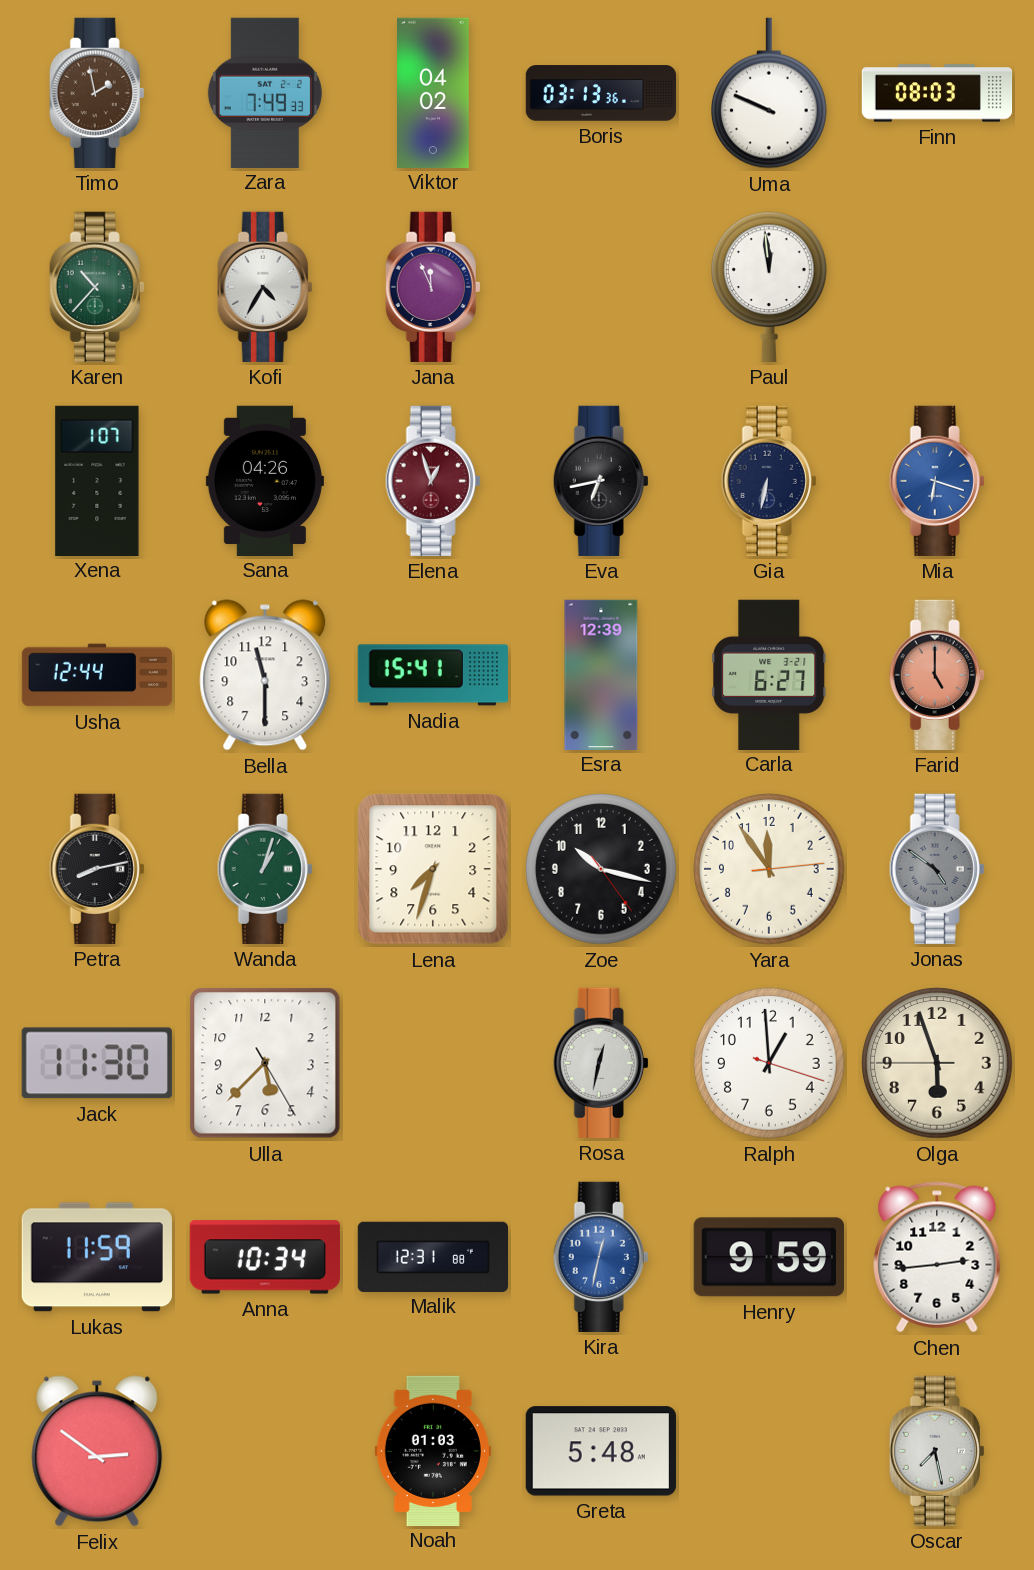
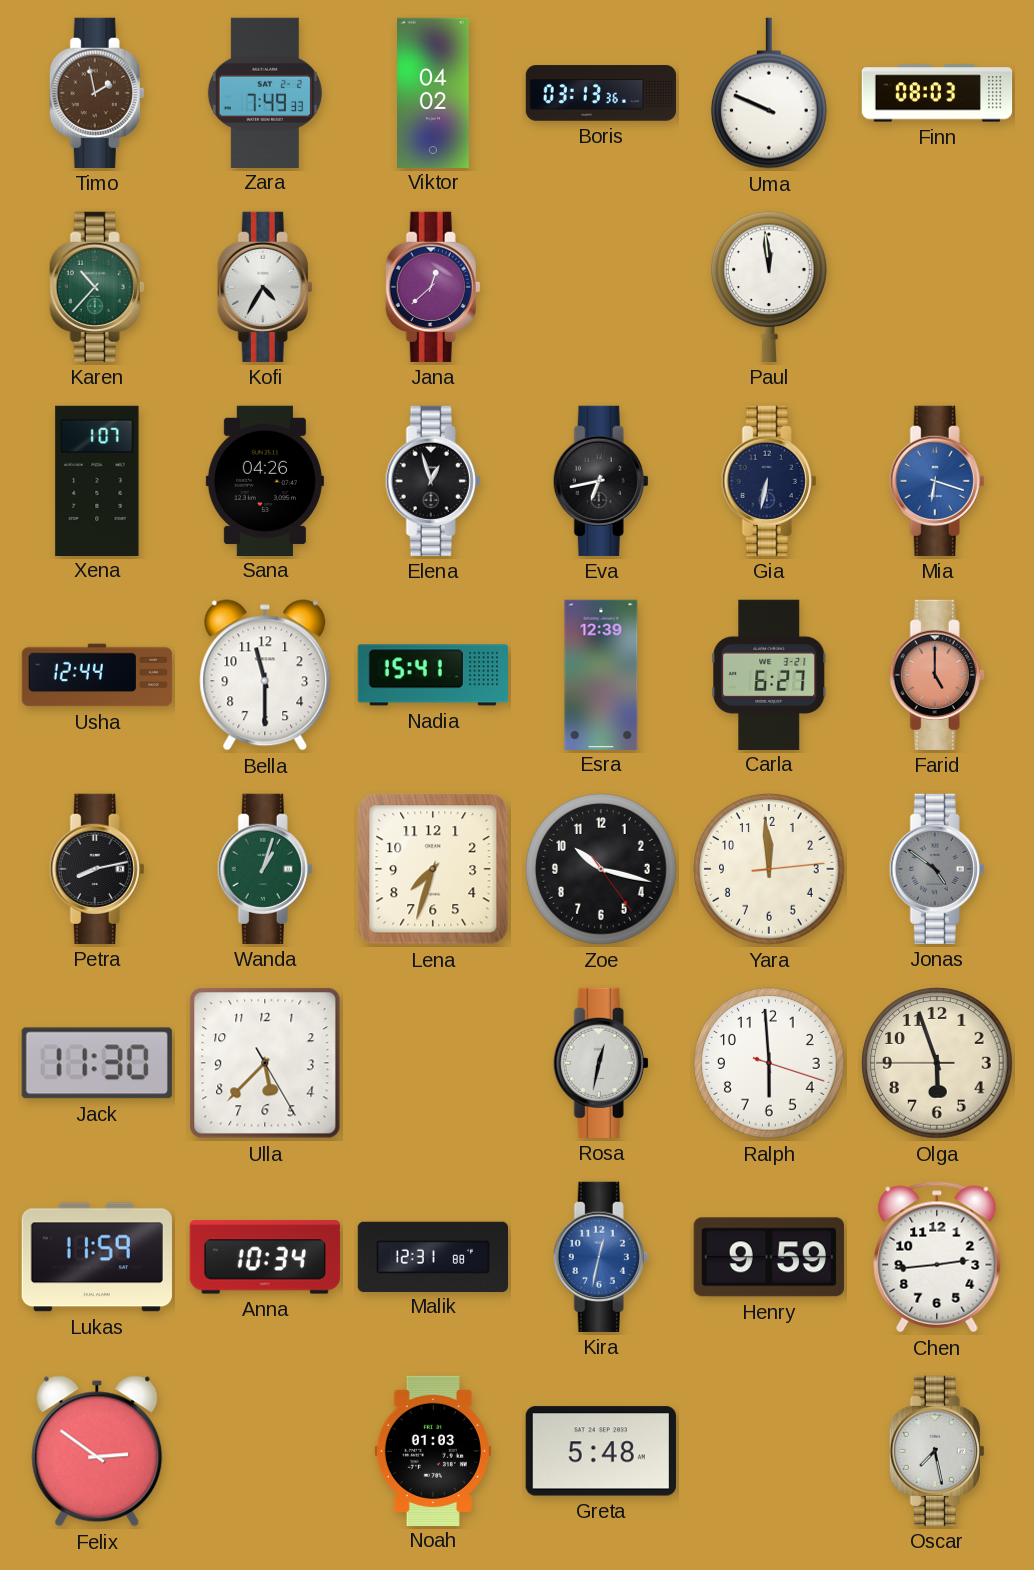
Jana: 11:56 -> 12:38
Elena dial: burgundy -> black
Yara: 11:54 -> 11:59
Ralph: 12:59 -> 5:59
